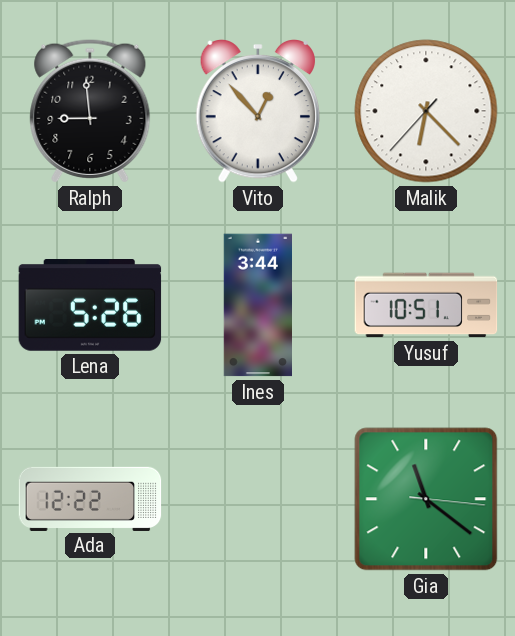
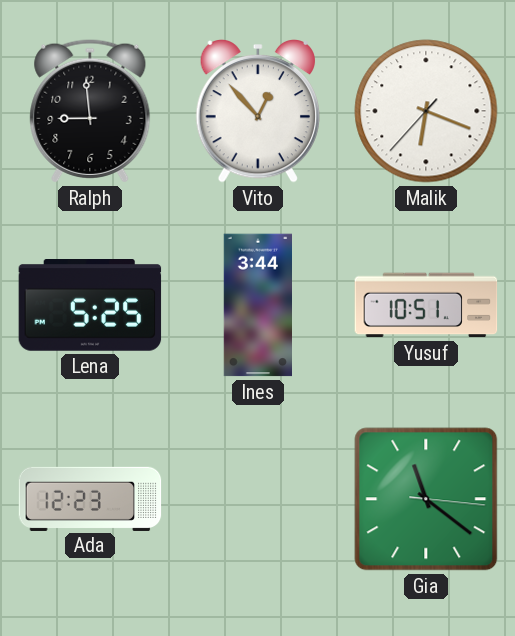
Malik: 6:22 -> 6:18
Lena: 5:26 -> 5:25
Ada: 12:22 -> 12:23
